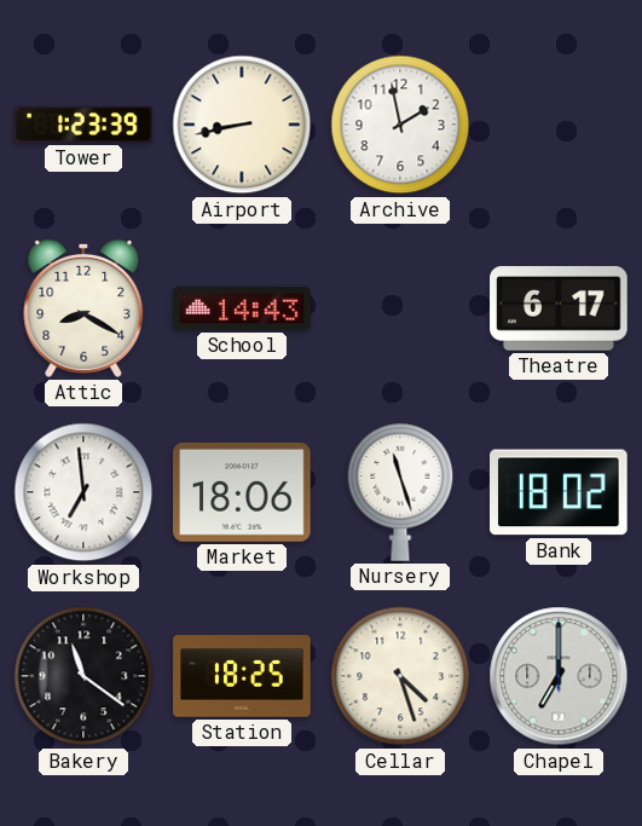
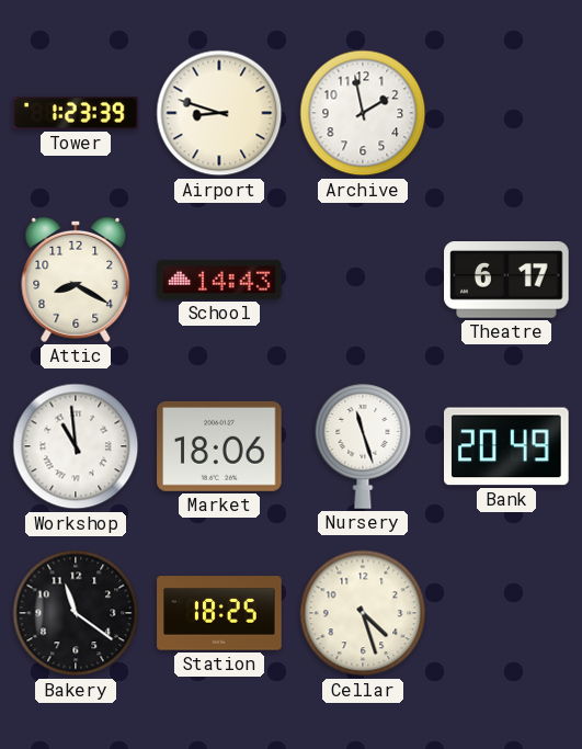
Airport: 8:43 -> 8:48
Workshop: 6:59 -> 10:59
Bank: 18:02 -> 20:49
Chapel: 7:00 -> none
